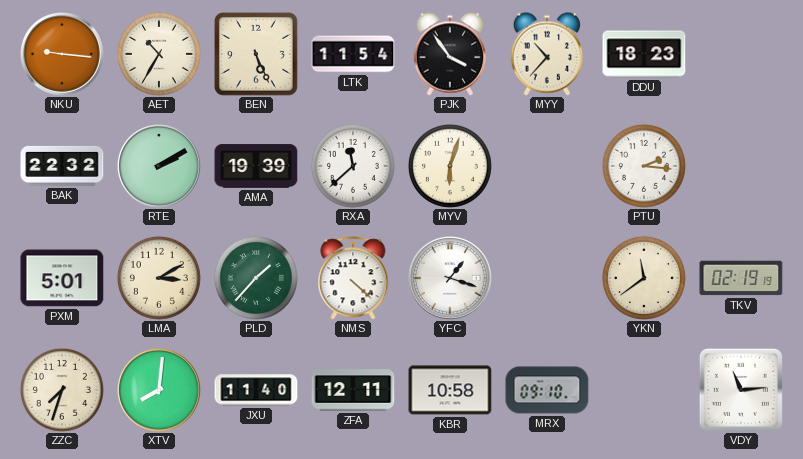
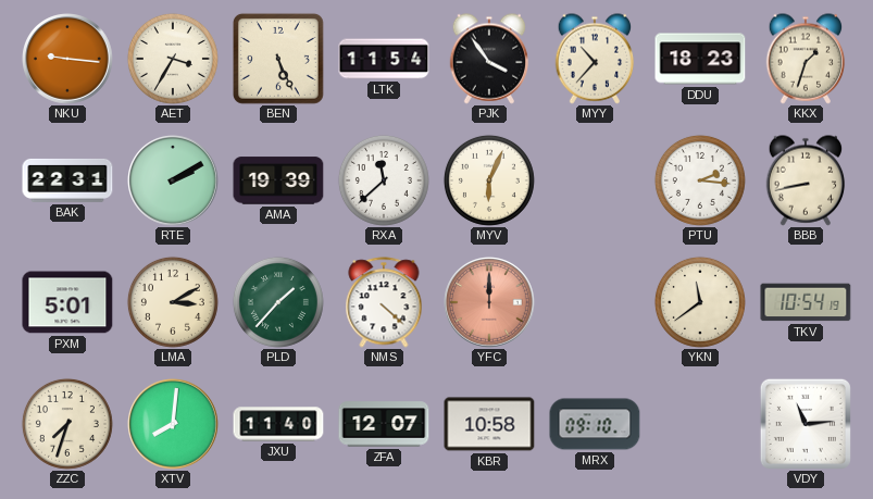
AET: 10:35 -> 3:35
KKX: none -> 1:33
BAK: 22:32 -> 22:31
MYV: 6:03 -> 6:04
BBB: none -> 8:43
YFC: 1:18 -> 12:00
YFC dial: white -> salmon
TKV: 02:19 -> 10:54
ZFA: 12:11 -> 12:07
